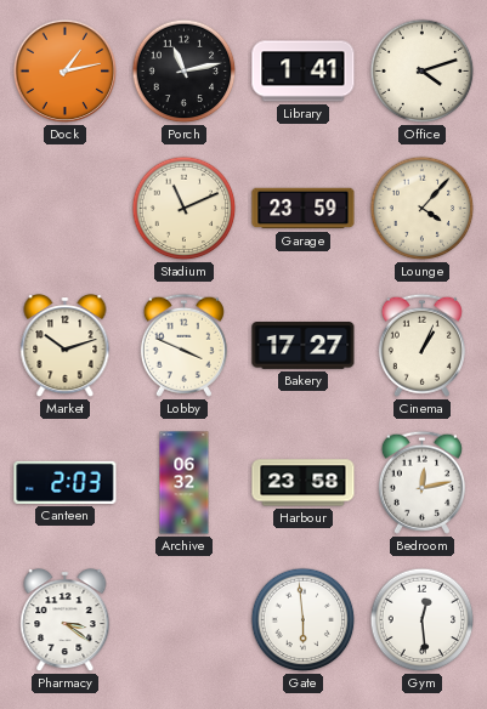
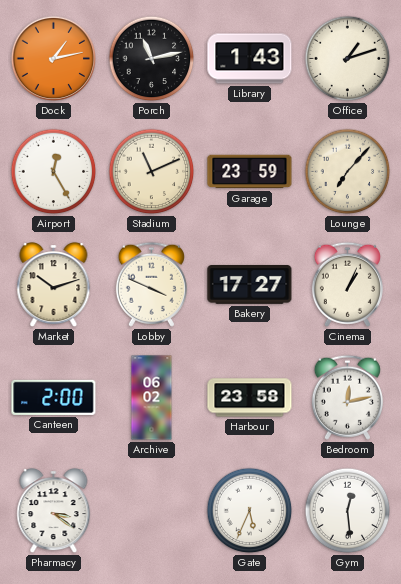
Library: 1:41 -> 1:43
Office: 4:12 -> 1:12
Airport: none -> 12:25
Lounge: 4:07 -> 7:07
Canteen: 2:03 -> 2:00
Archive: 06:32 -> 06:02
Gate: 5:59 -> 5:34
